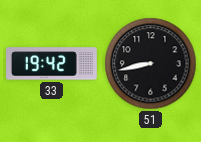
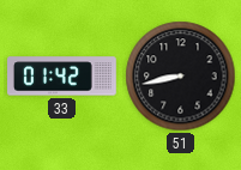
33: 19:42 -> 01:42
